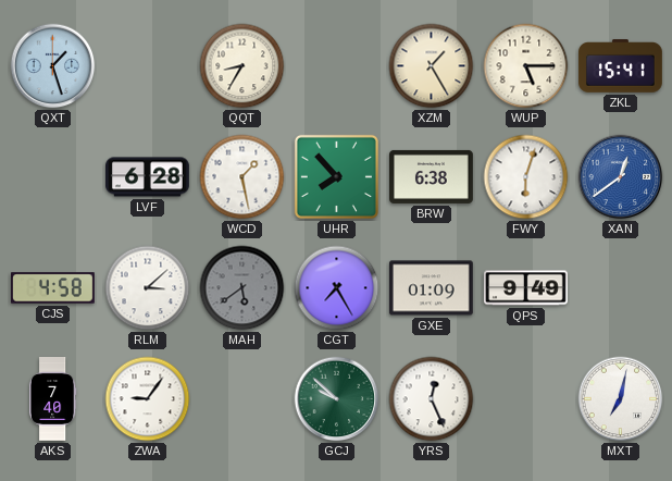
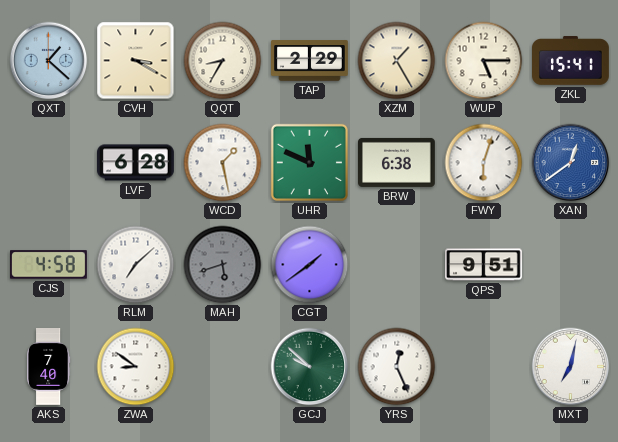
QXT: 1:27 -> 1:22
CVH: none -> 3:20
TAP: none -> 2:29
UHR: 7:53 -> 11:49
RLM: 3:08 -> 7:08
MAH: 5:39 -> 5:42
CGT: 7:25 -> 1:39
GXE: 01:09 -> none
QPS: 9:49 -> 9:51
ZWA: 9:06 -> 8:51
